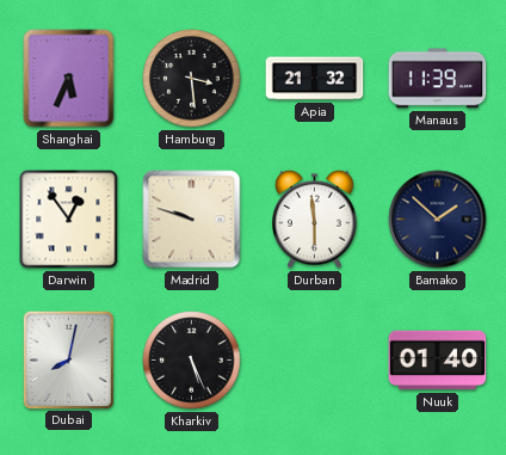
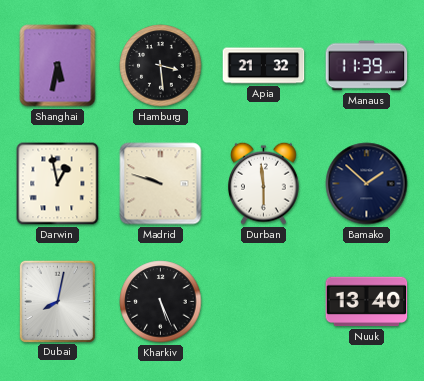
Shanghai: 5:34 -> 5:32
Darwin: 12:54 -> 12:58
Nuuk: 01:40 -> 13:40
